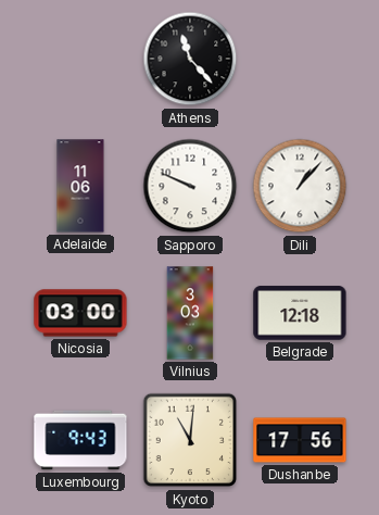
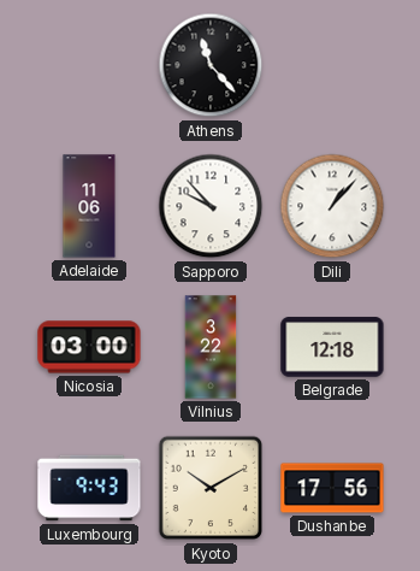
Sapporo: 9:49 -> 9:53
Vilnius: 3:03 -> 3:22
Kyoto: 11:01 -> 10:10
